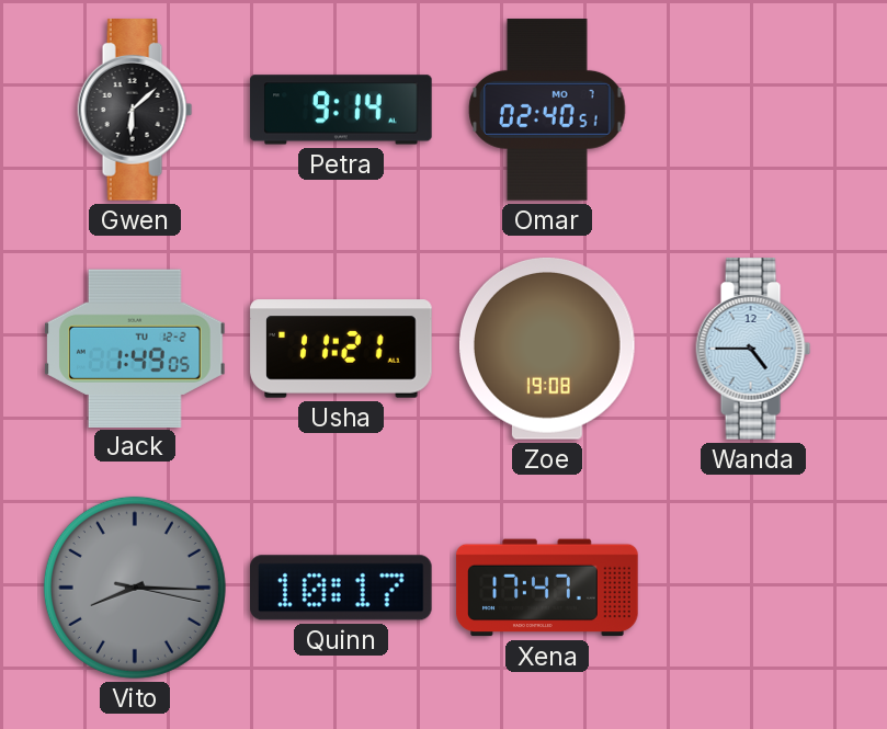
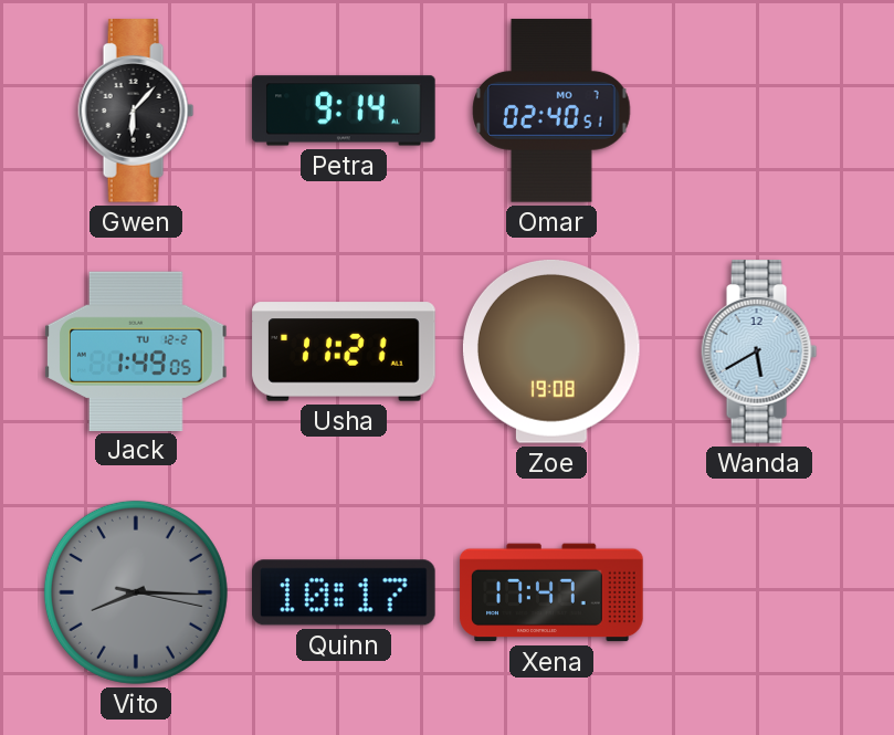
Gwen: 6:08 -> 6:07
Wanda: 4:45 -> 5:40
